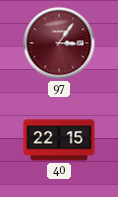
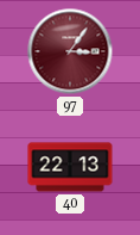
40: 22:15 -> 22:13
